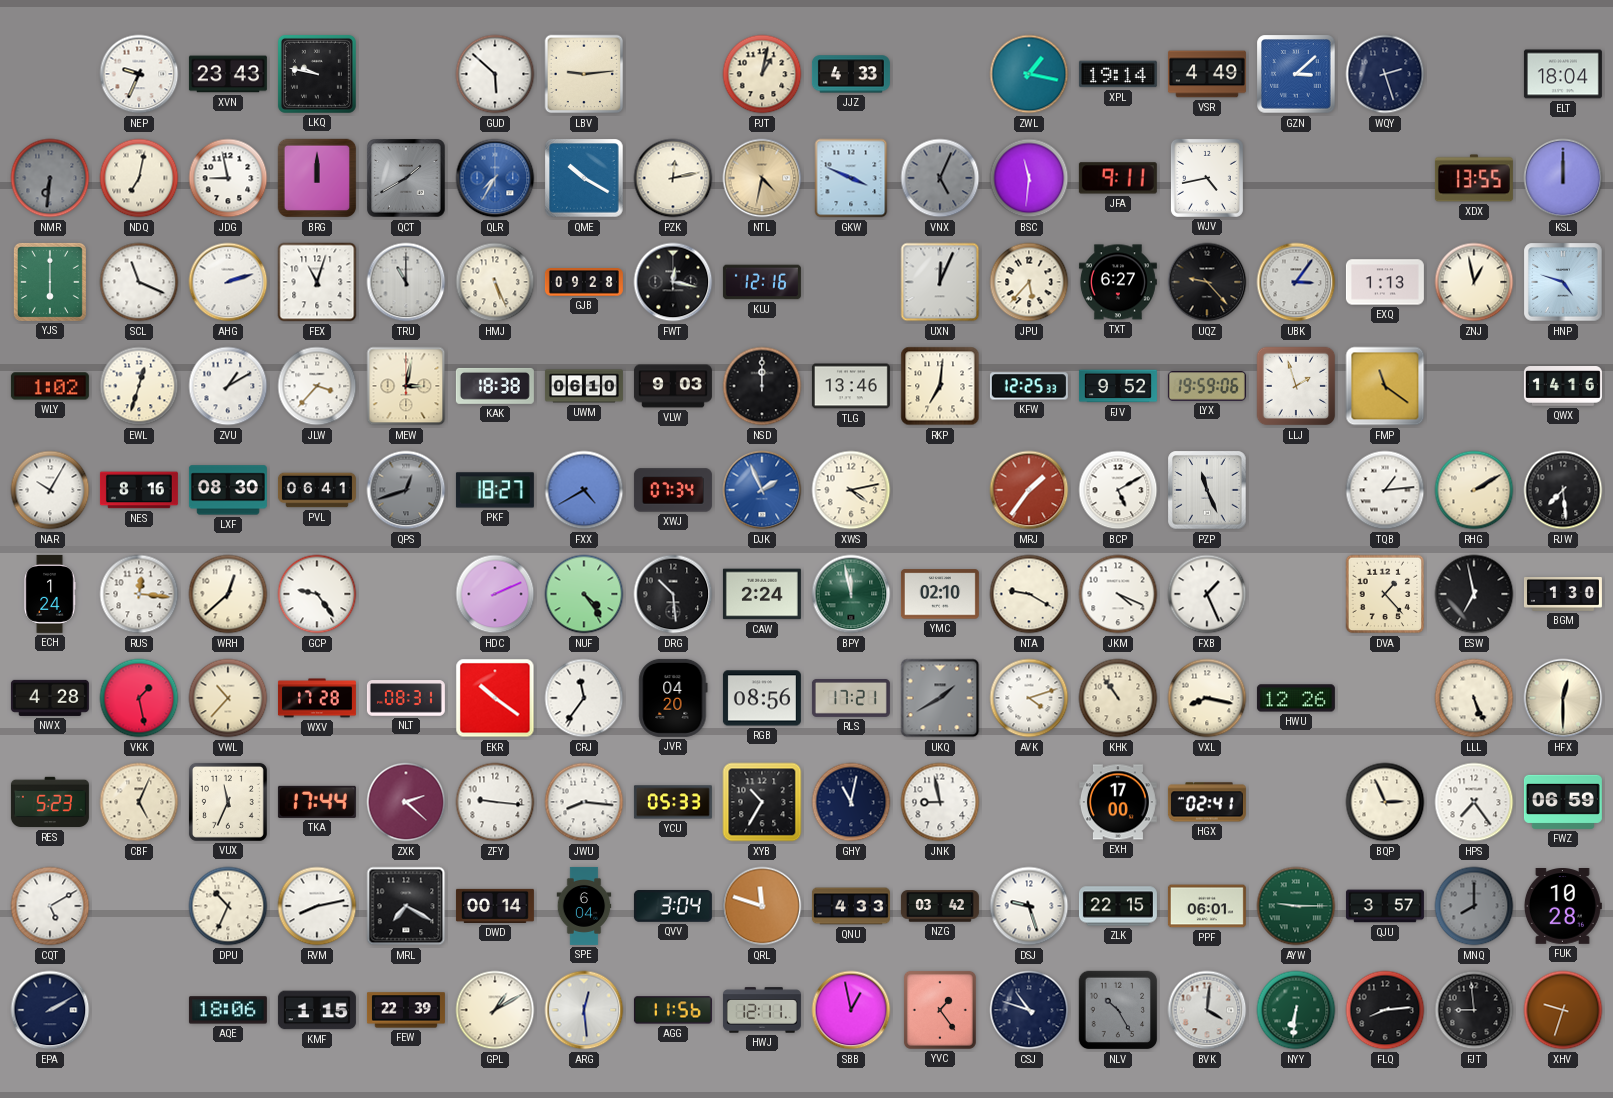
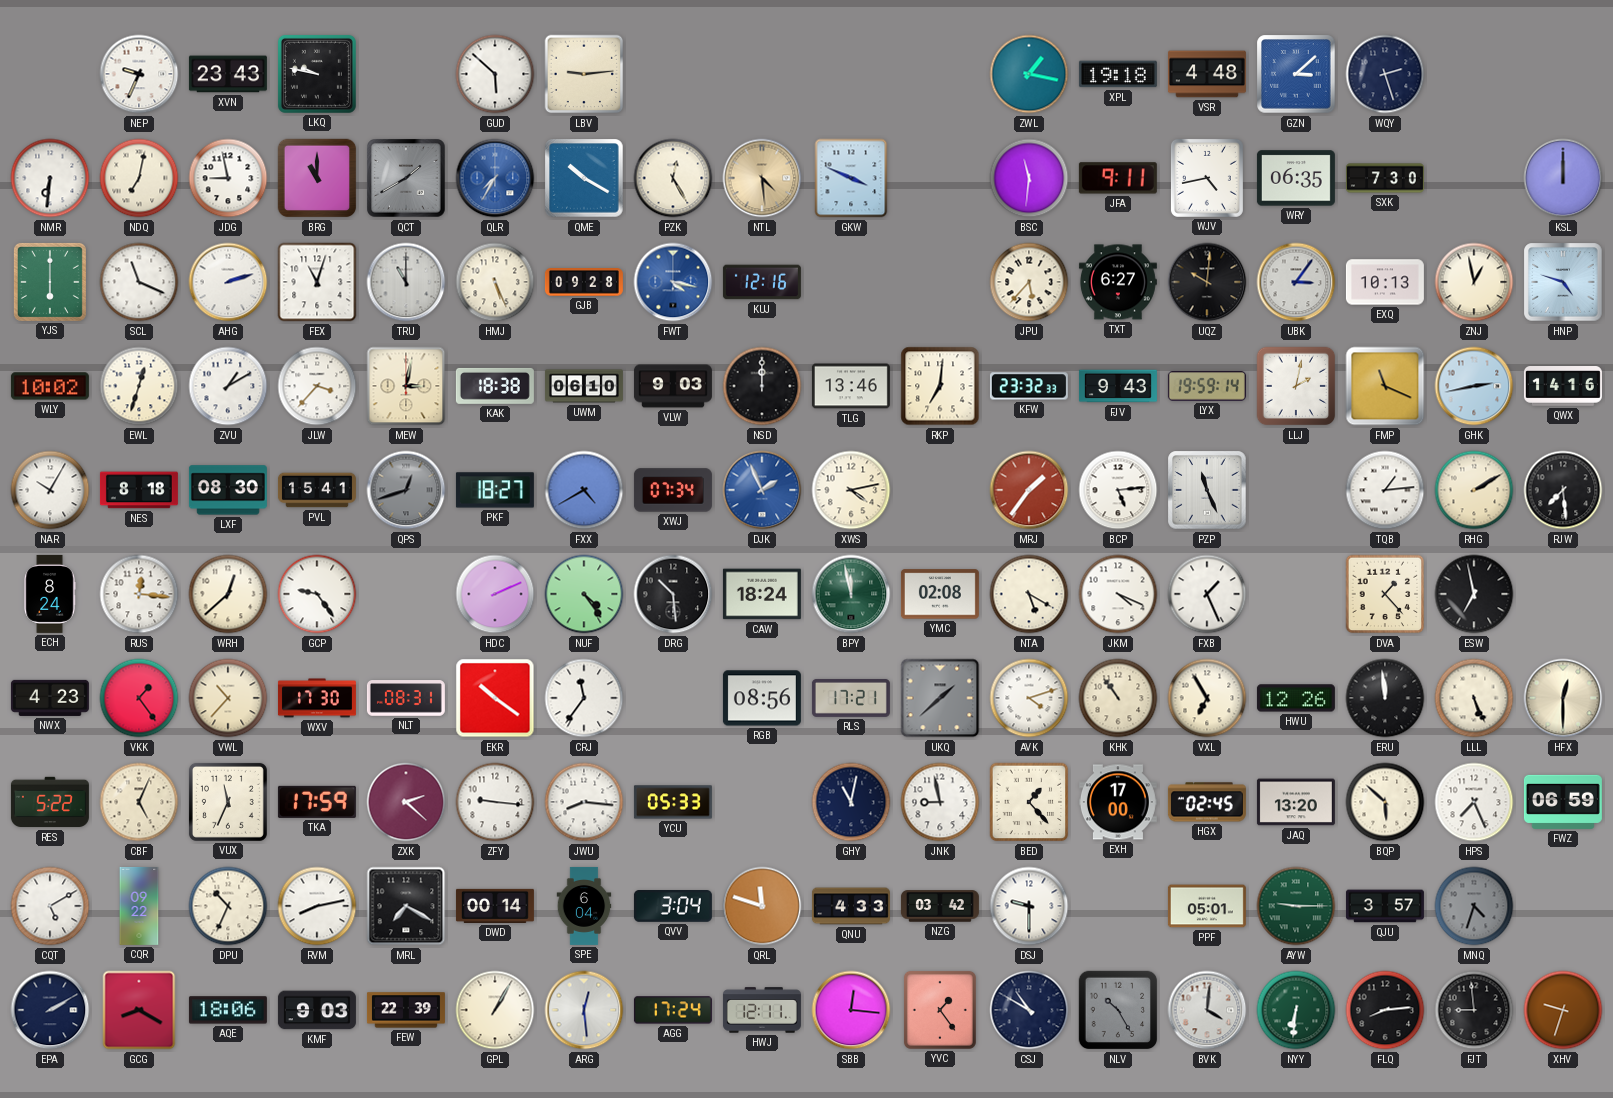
PJT: 1:02 -> none
JJZ: 4:33 -> none
XPL: 19:14 -> 19:18
VSR: 4:49 -> 4:48
ELT: 18:04 -> none
NMR dial: grey -> white
BRG: 12:00 -> 11:00
PZK: 12:13 -> 12:25
NTL: 4:32 -> 4:29
VNX: 5:04 -> none
WRY: none -> 06:35
SXK: none -> 7:30
XDX: 13:55 -> none
FWT: 12:17 -> 4:17
FWT dial: black -> blue
UXN: 12:04 -> none
UQZ: 9:23 -> 10:01
EXQ: 1:13 -> 10:13
WLY: 1:02 -> 10:02
KFW: 12:25 -> 23:32
FJV: 9:52 -> 9:43
LYX: 19:59:06 -> 19:59:14
LLJ: 1:57 -> 2:02
FMP: 11:21 -> 11:19
GHK: none -> 2:43
NES: 8:16 -> 8:18
PVL: 06:41 -> 15:41
BCP: 5:10 -> 5:14
ECH: 1:24 -> 8:24
CAW: 2:24 -> 18:24
YMC: 02:10 -> 02:08
NTA: 9:20 -> 5:20
BGM: 1:30 -> none
NWX: 4:28 -> 4:23
VKK: 1:28 -> 1:24
WXV: 17:28 -> 17:30
JVR: 04:20 -> none
UKQ: 1:40 -> 1:38
VXL: 8:17 -> 6:55
ERU: none -> 11:59
RES: 5:23 -> 5:22
TKA: 17:44 -> 17:59
XYB: 10:35 -> none
BED: none -> 1:23
HGX: 02:41 -> 02:45
JAQ: none -> 13:20
BQP: 2:56 -> 5:52
HPS: 7:24 -> 7:26
CQR: none -> 09:22
DSJ: 9:27 -> 9:30
ZLK: 22:15 -> none
PPF: 06:01 -> 05:01
MNQ: 8:00 -> 4:33
FUK: 10:28 -> none
GCG: none -> 8:20
KMF: 1:15 -> 9:03
GPL: 1:10 -> 1:05
AGG: 11:56 -> 17:24
SBB: 12:58 -> 12:16
CSJ: 10:48 -> 10:50
